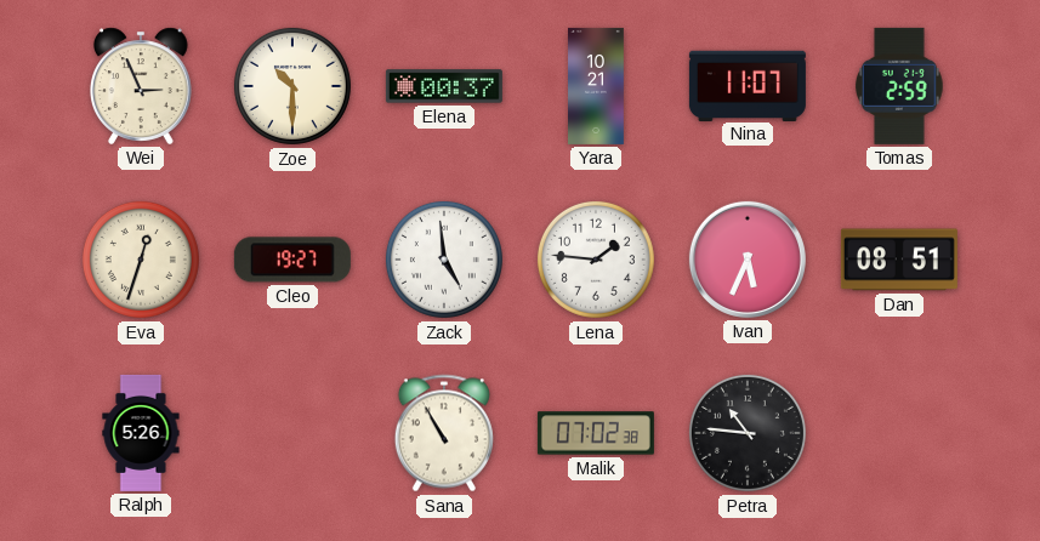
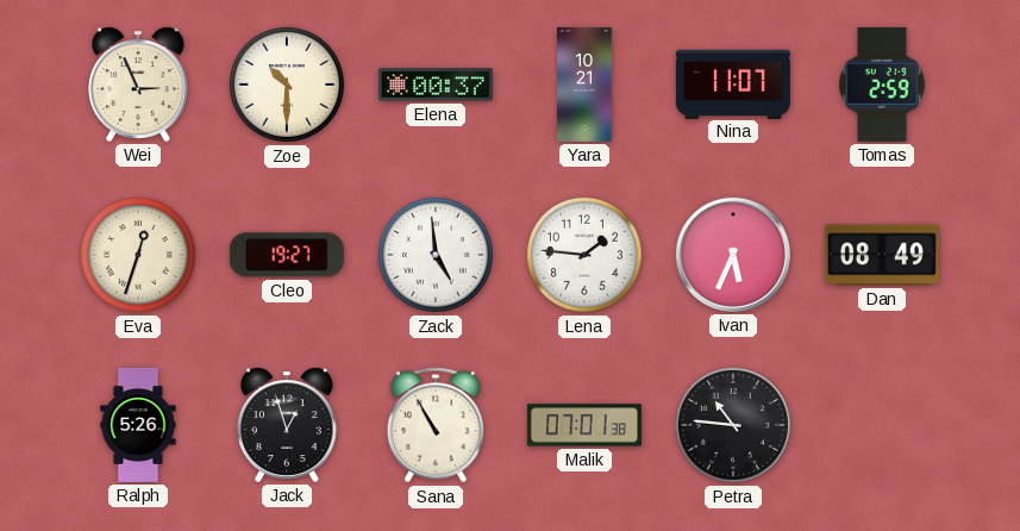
Dan: 08:51 -> 08:49
Jack: none -> 12:57
Malik: 07:02 -> 07:01
